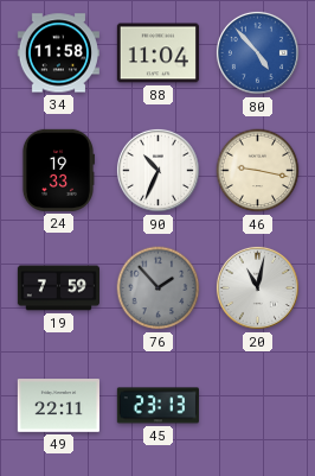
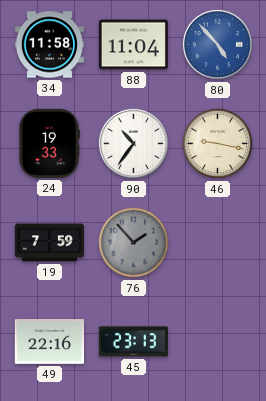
90: 10:34 -> 10:36
20: 11:02 -> none
49: 22:11 -> 22:16
